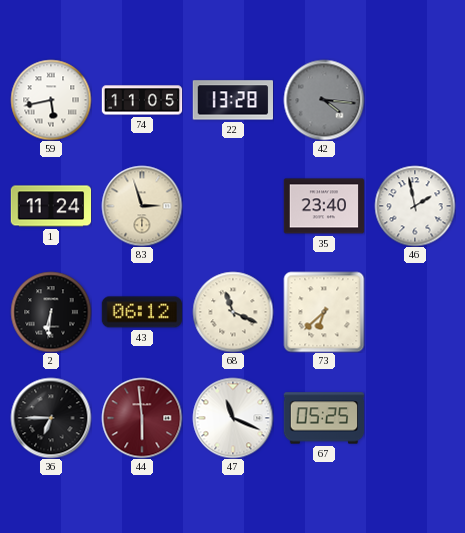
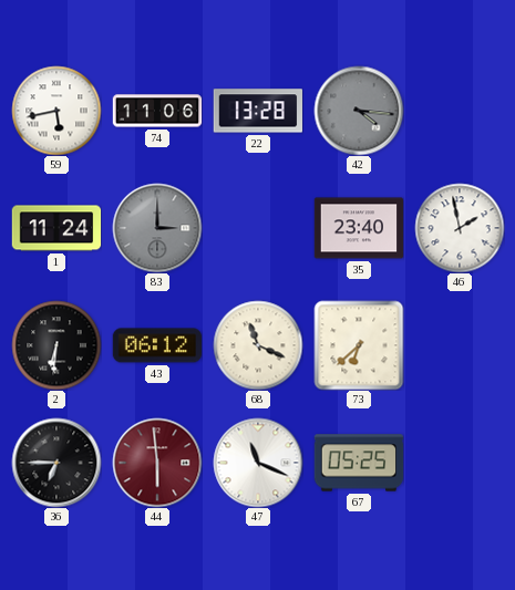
74: 11:05 -> 11:06
83: 2:57 -> 3:00
83 dial: cream -> grey
